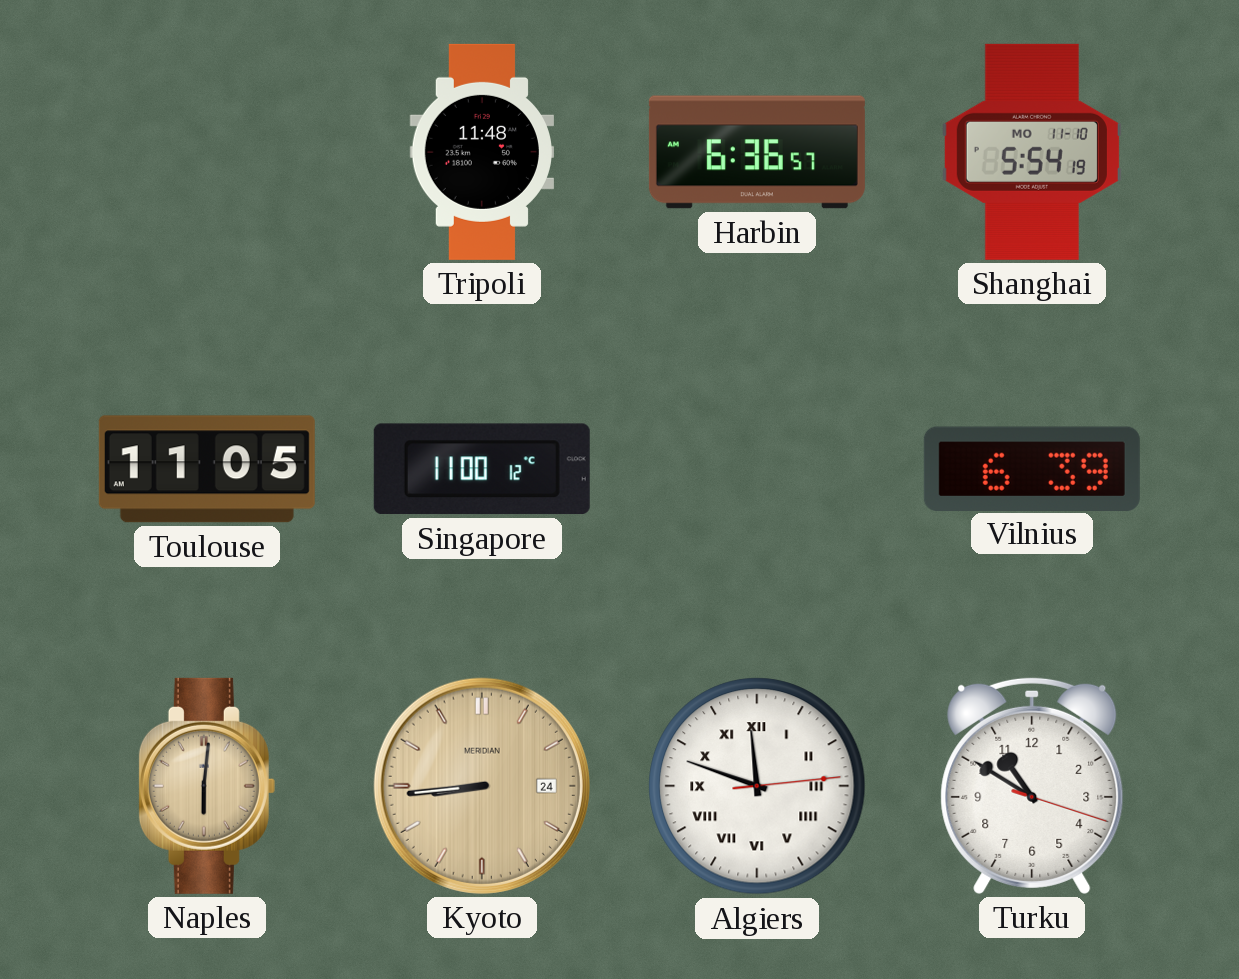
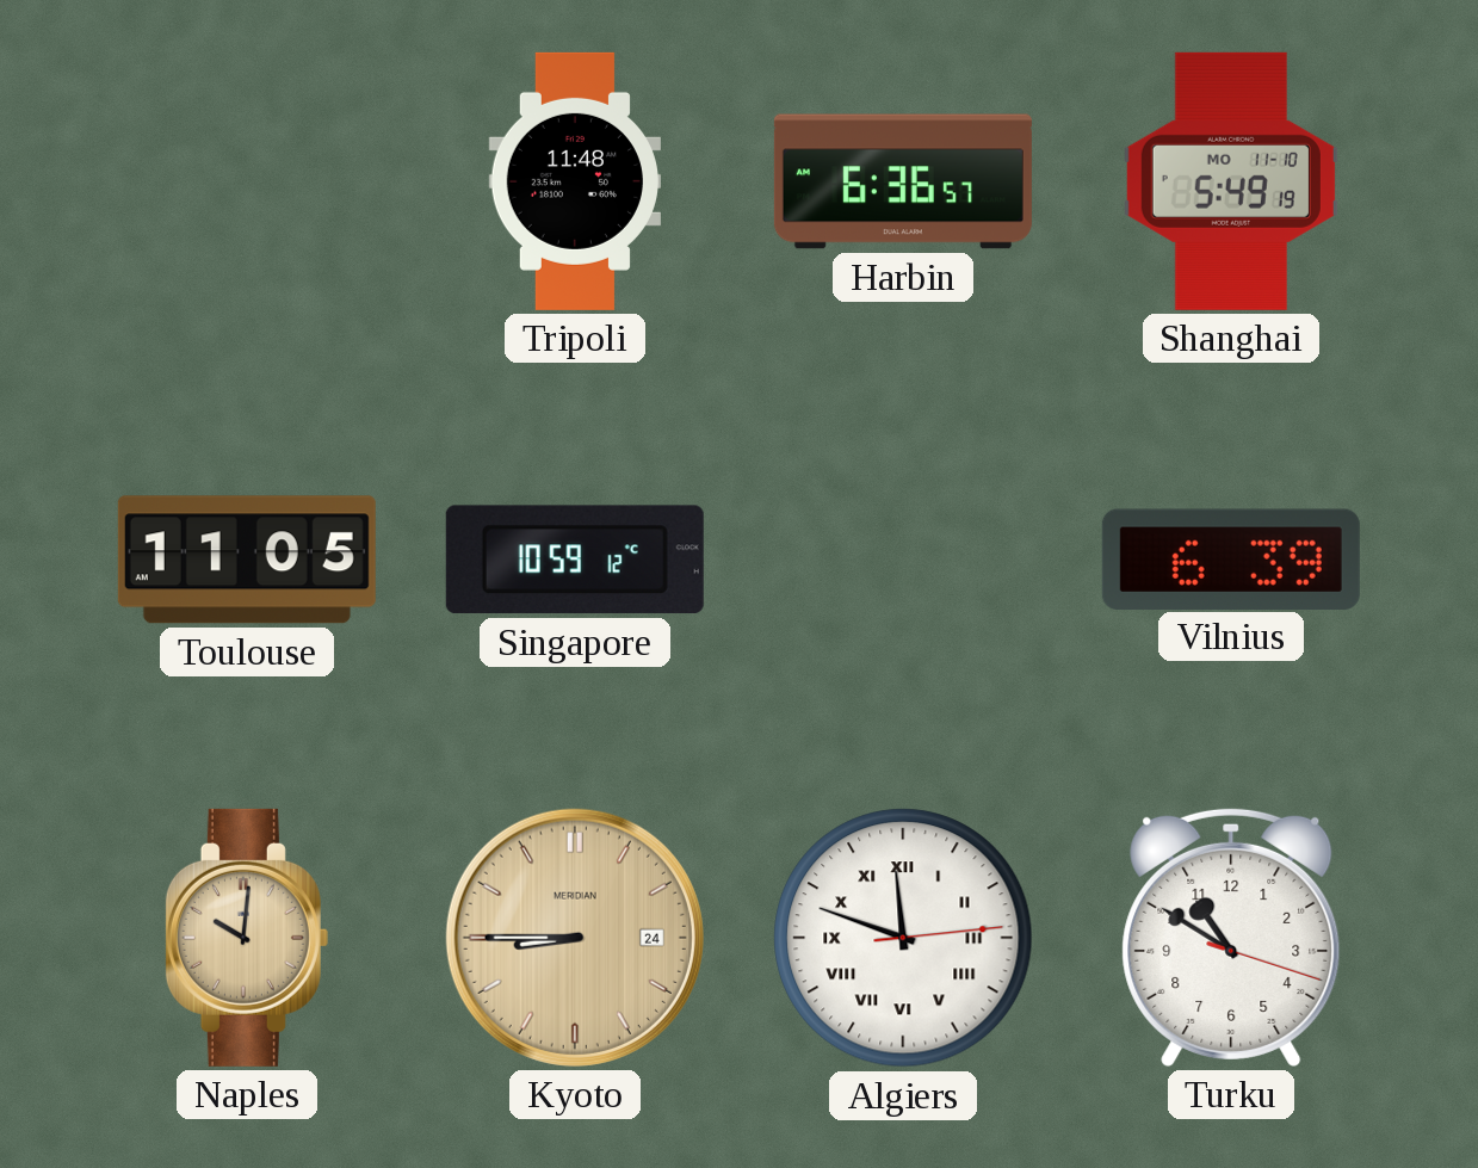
Shanghai: 5:54 -> 5:49
Singapore: 11:00 -> 10:59
Naples: 6:01 -> 10:01
Kyoto: 8:44 -> 8:45
